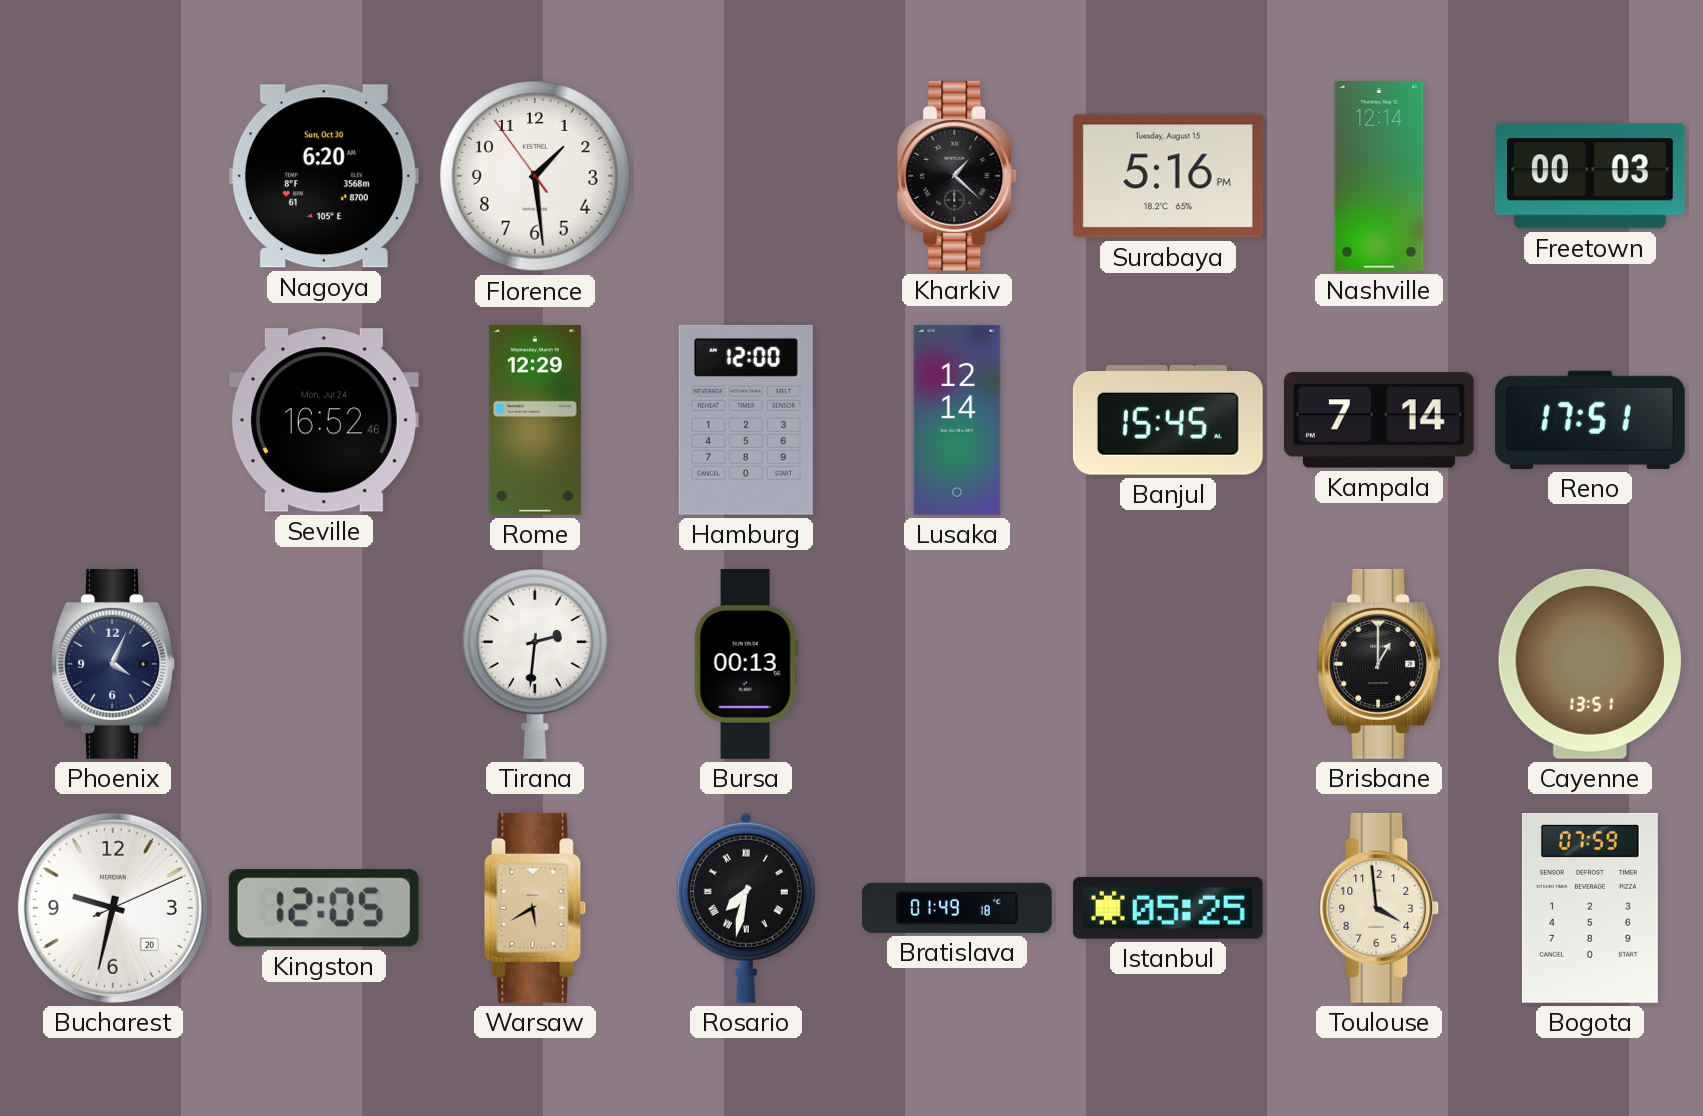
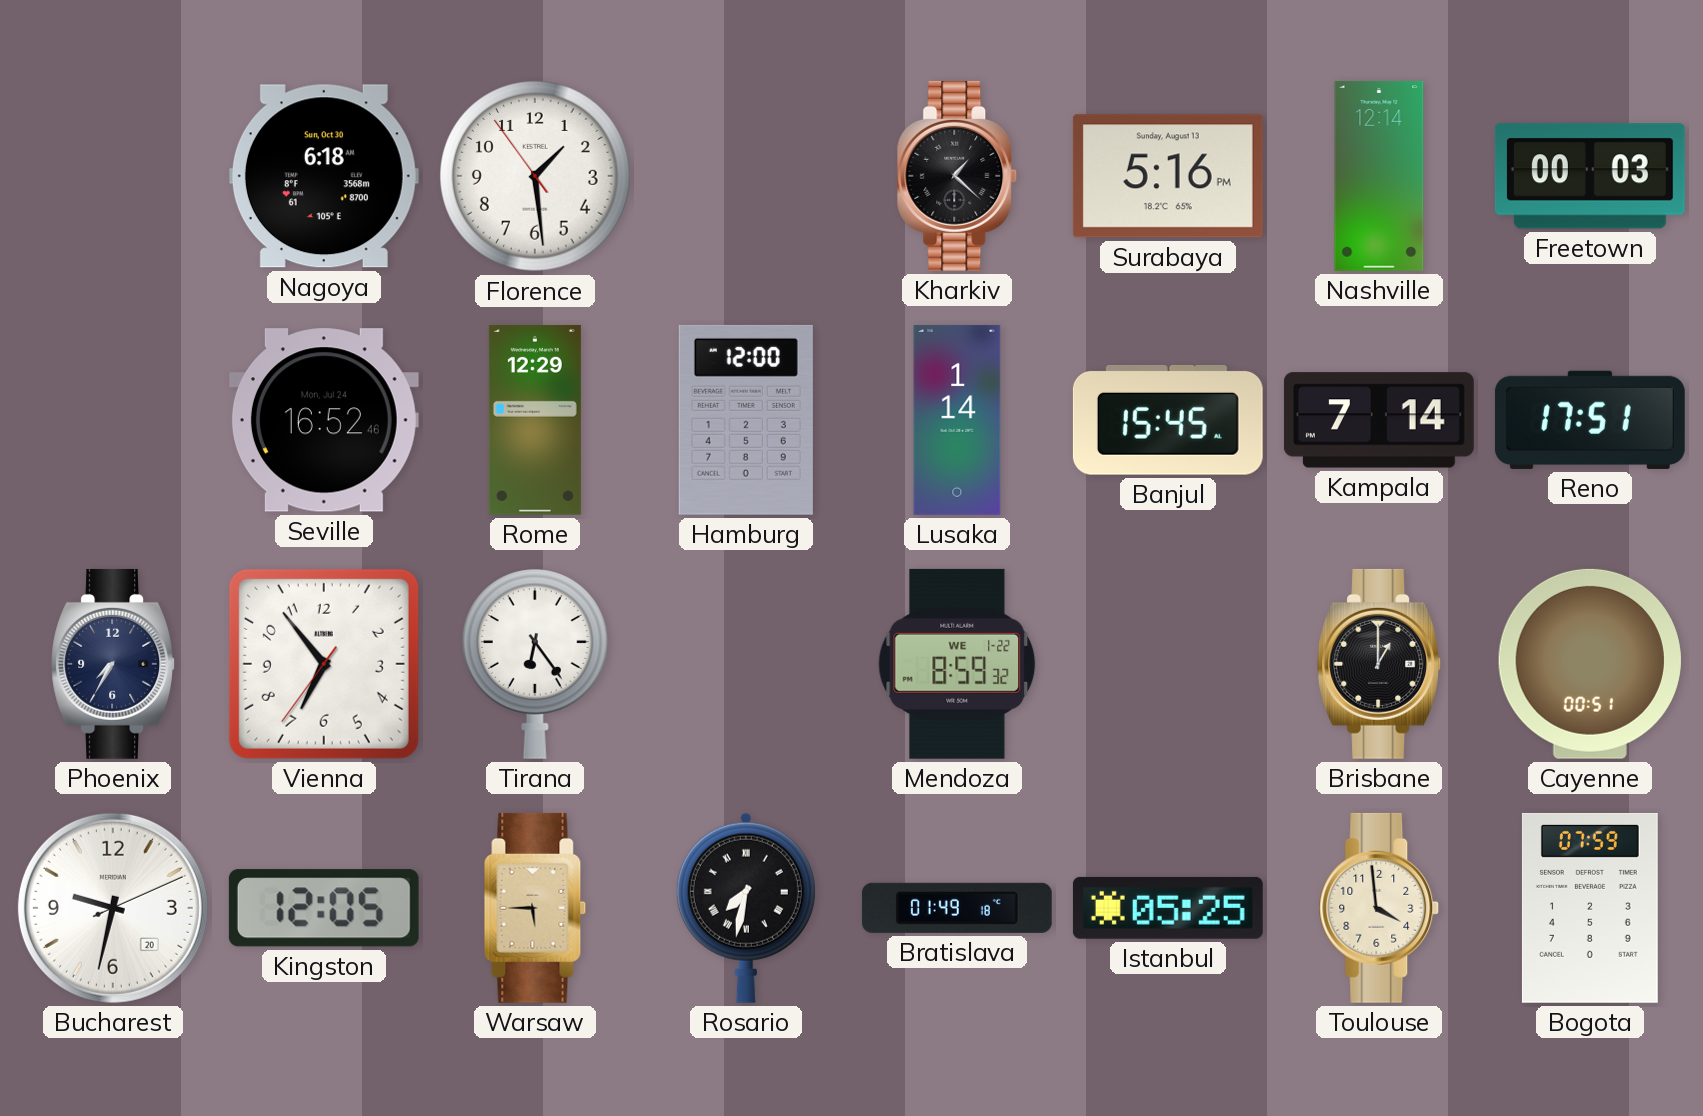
Nagoya: 6:20 -> 6:18
Surabaya date: Tuesday, August 15 -> Sunday, August 13
Lusaka: 12:14 -> 1:14
Phoenix: 4:04 -> 7:35
Vienna: none -> 6:53
Tirana: 2:31 -> 6:24
Bursa: 00:13 -> none
Mendoza: none -> 8:59
Cayenne: 13:51 -> 00:51
Warsaw: 5:40 -> 5:45
